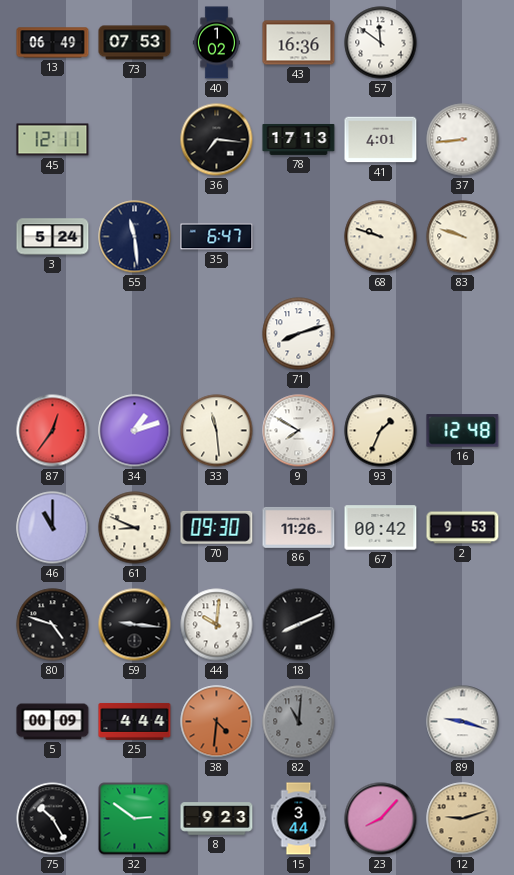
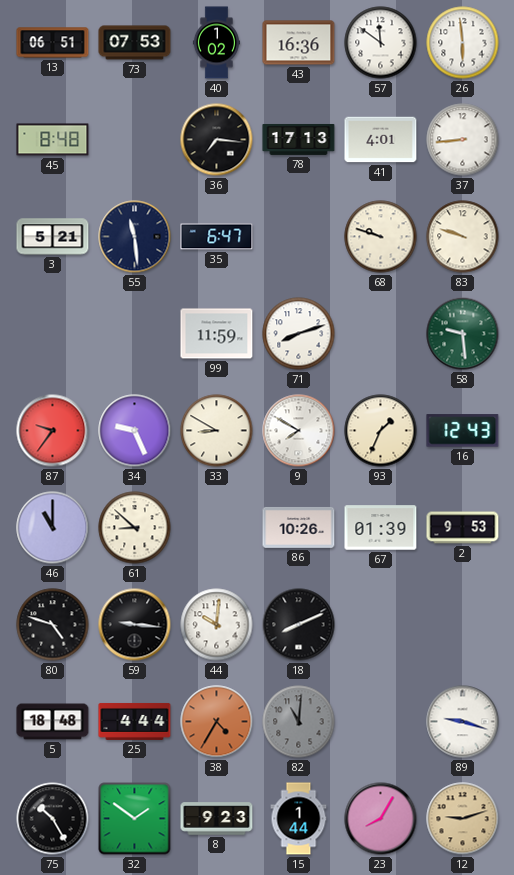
13: 06:49 -> 06:51
26: none -> 5:59
45: 12:11 -> 8:48
3: 5:24 -> 5:21
99: none -> 11:59
58: none -> 9:29
87: 12:36 -> 9:36
34: 1:12 -> 9:26
33: 11:29 -> 8:50
16: 12:48 -> 12:43
61: 8:49 -> 8:52
70: 09:30 -> none
86: 11:26 -> 10:26
67: 00:42 -> 01:39
5: 00:09 -> 18:48
38: 4:31 -> 4:35
32: 2:51 -> 1:51
15: 3:44 -> 1:44
23: 8:07 -> 8:05
